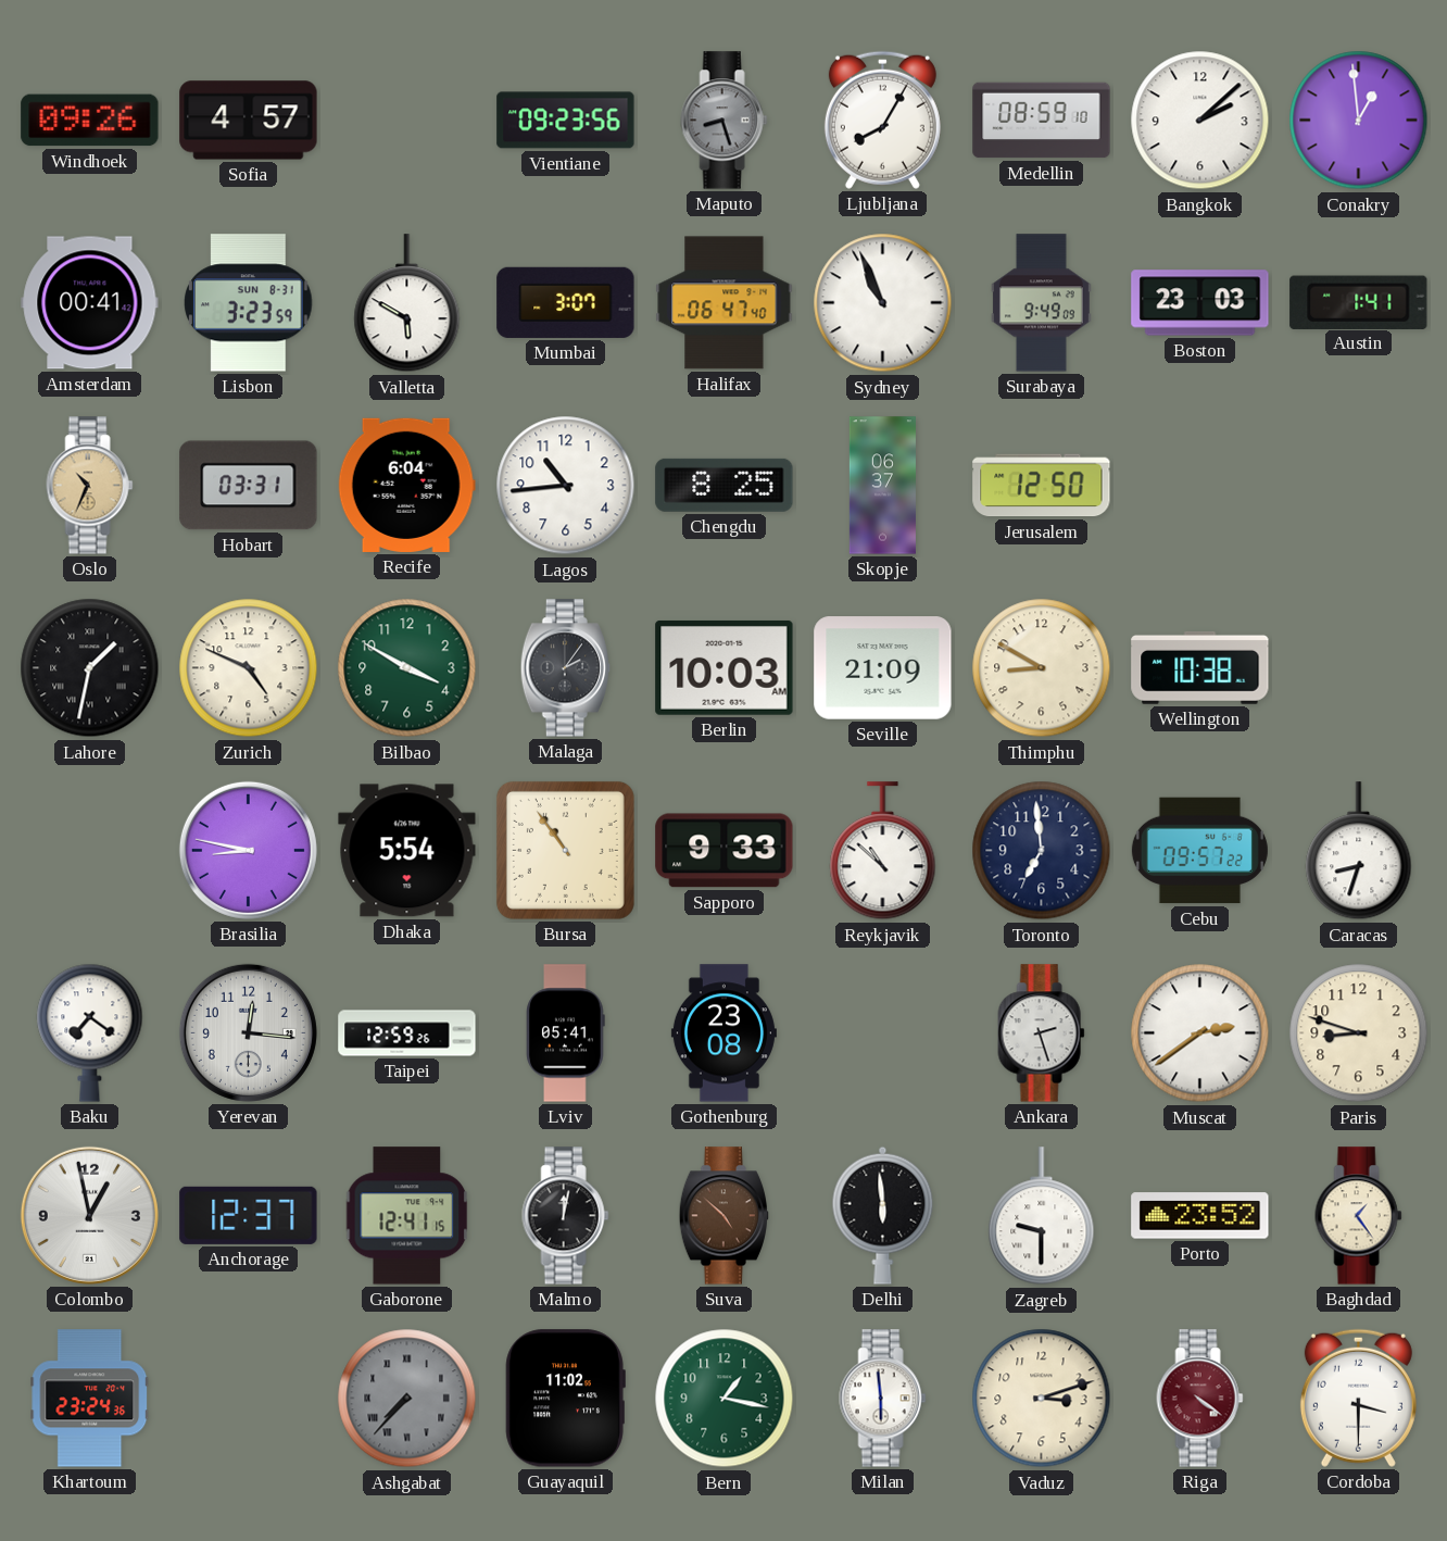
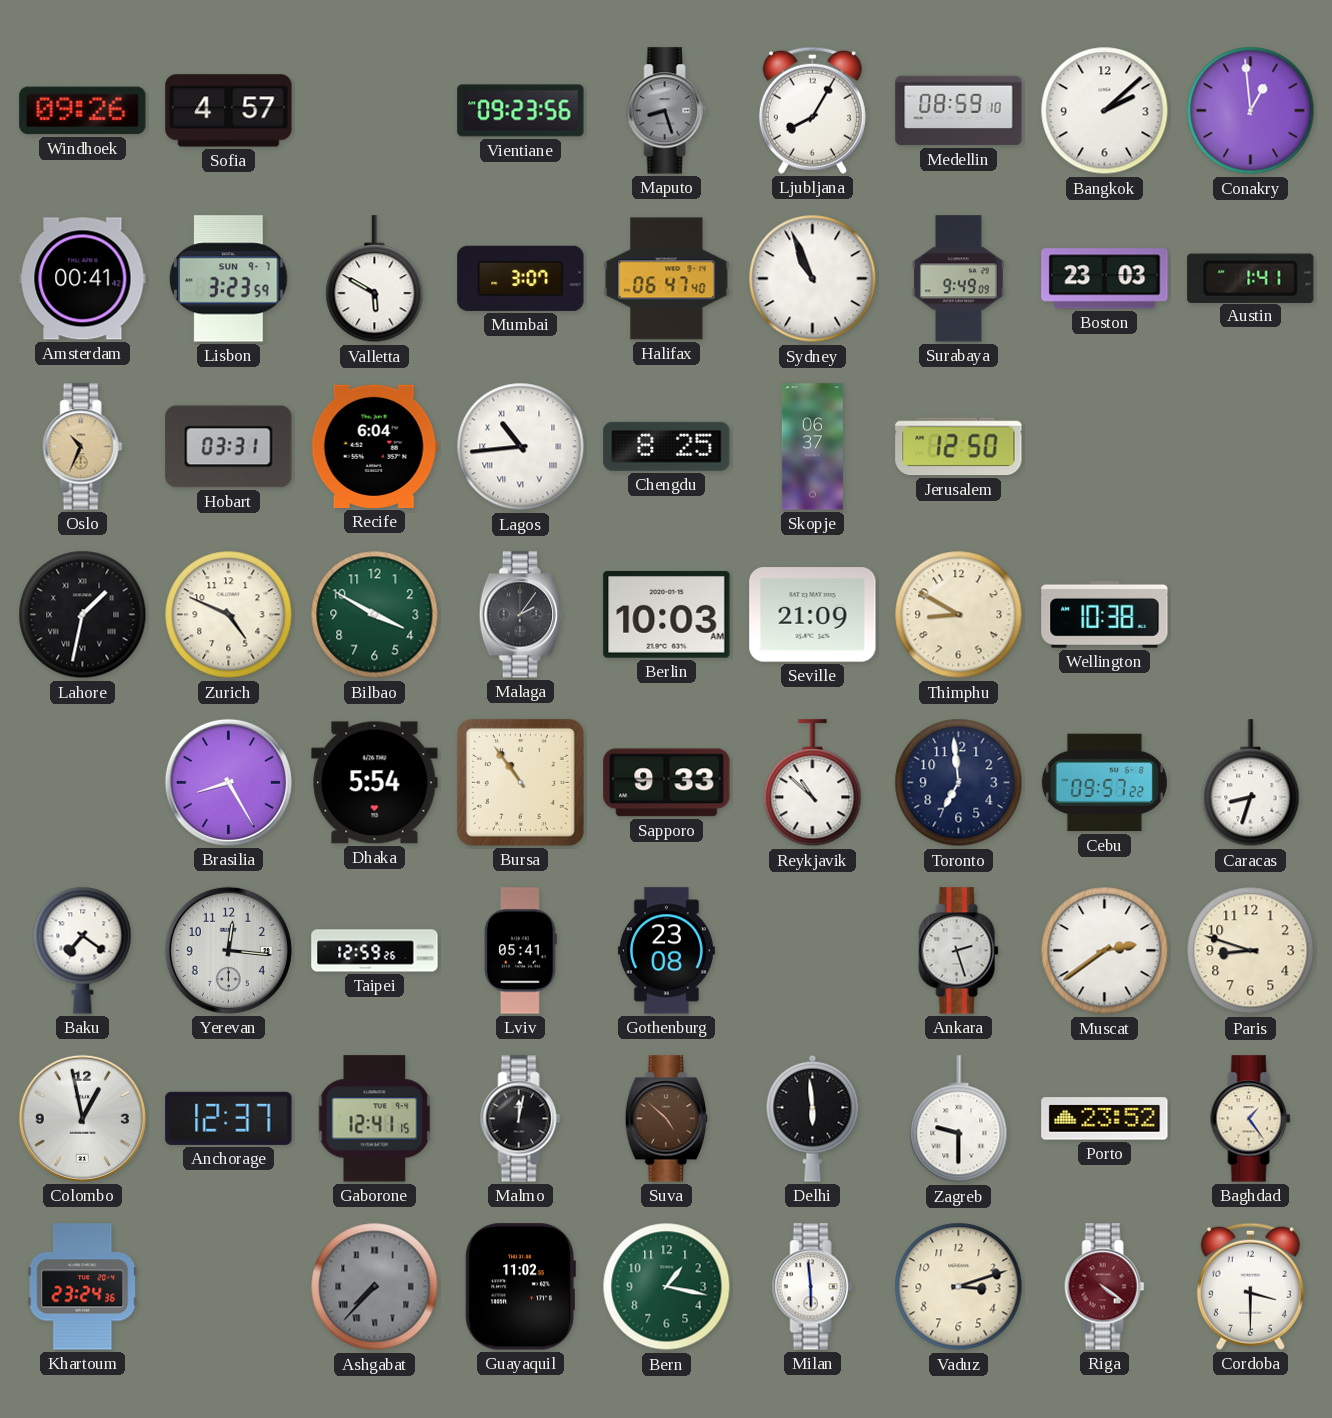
Lisbon date: SUN 8-31 -> SUN 9-7
Lagos numerals: Arabic -> Roman
Brasilia: 8:47 -> 8:25
